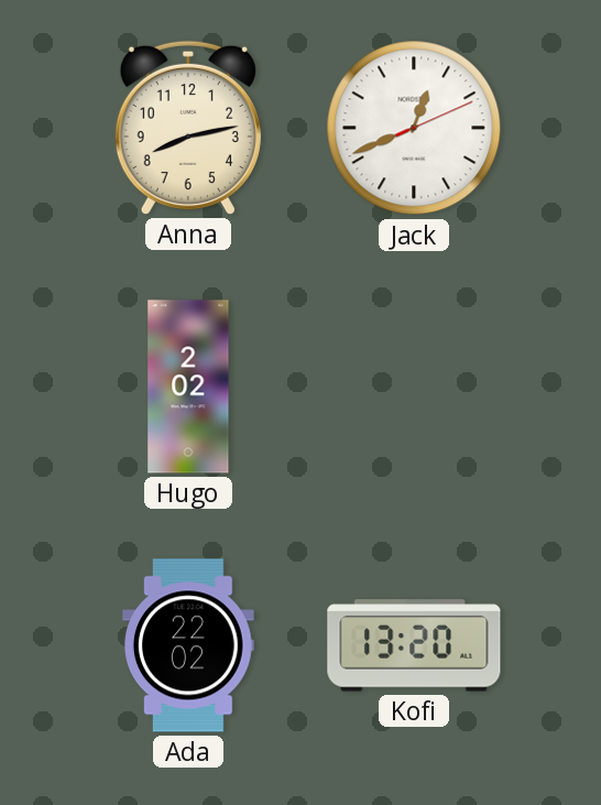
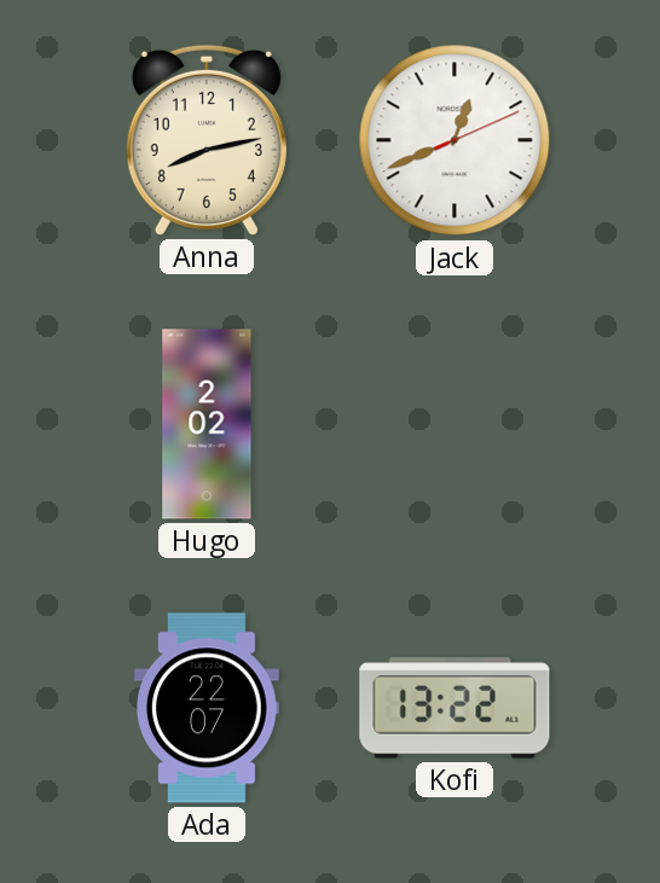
Ada: 22:02 -> 22:07
Kofi: 13:20 -> 13:22
